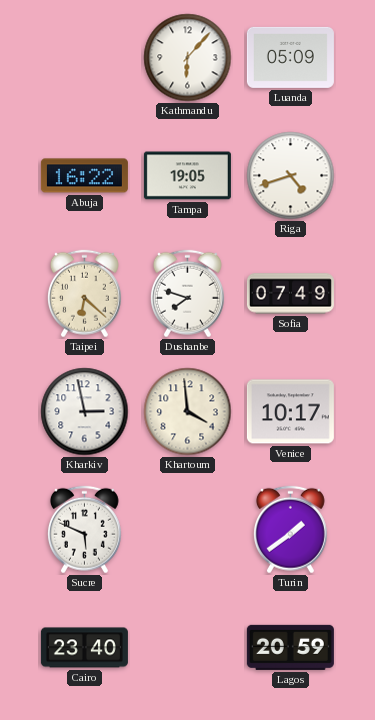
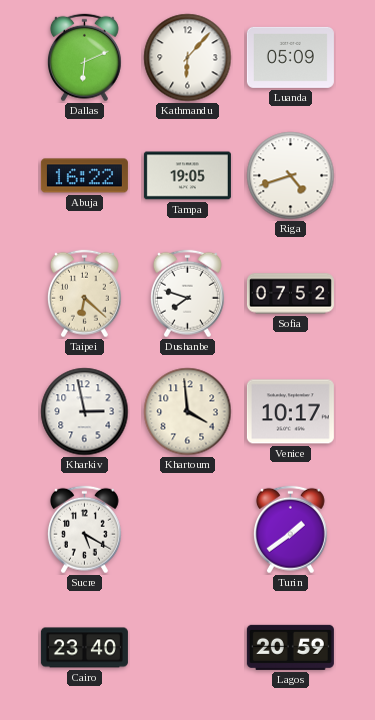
Dallas: none -> 6:11
Sofia: 07:49 -> 07:52
Sucre: 5:49 -> 5:20
